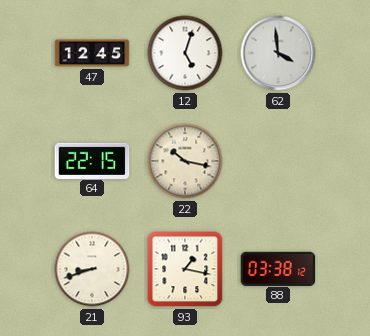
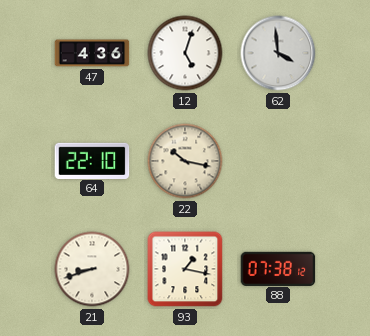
47: 12:45 -> 4:36
64: 22:15 -> 22:10
88: 03:38 -> 07:38
